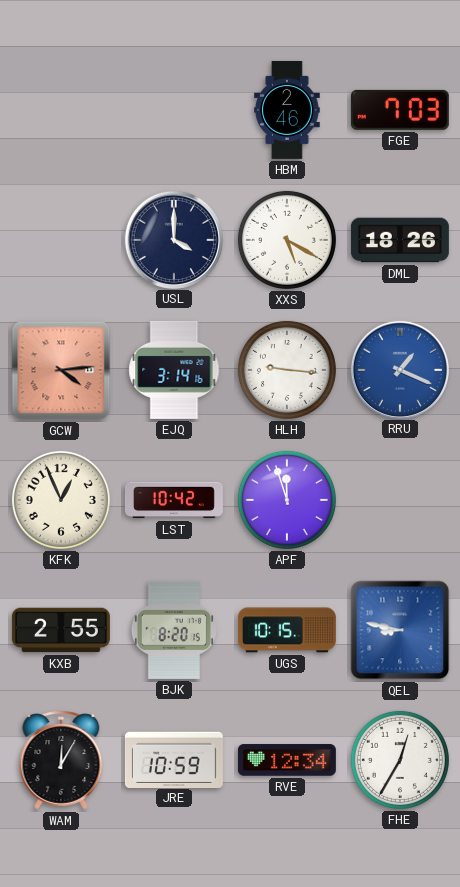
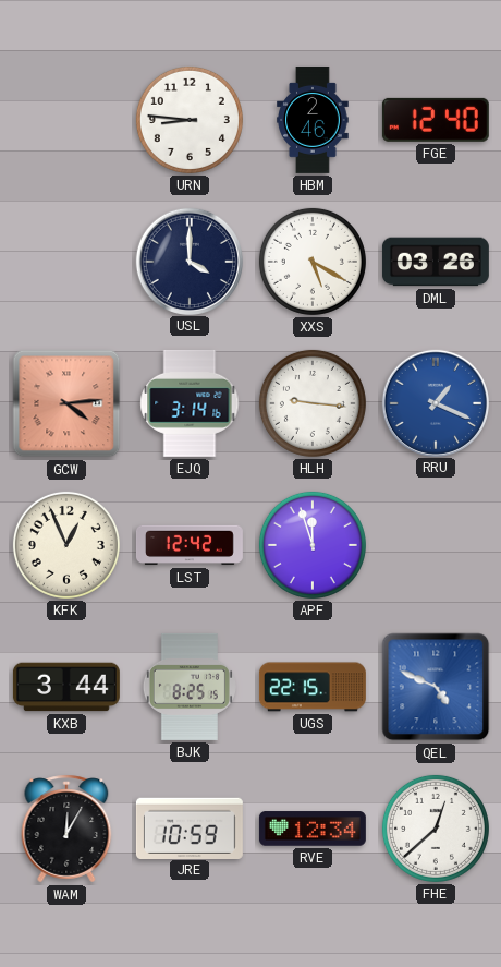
URN: none -> 8:46
FGE: 7:03 -> 12:40
DML: 18:26 -> 03:26
LST: 10:42 -> 12:42
KXB: 2:55 -> 3:44
BJK: 8:20 -> 8:25
UGS: 10:15 -> 22:15
QEL: 8:47 -> 4:49
FHE: 12:35 -> 12:38
